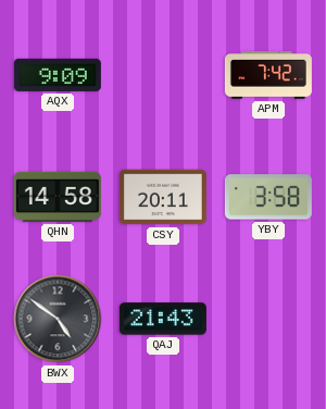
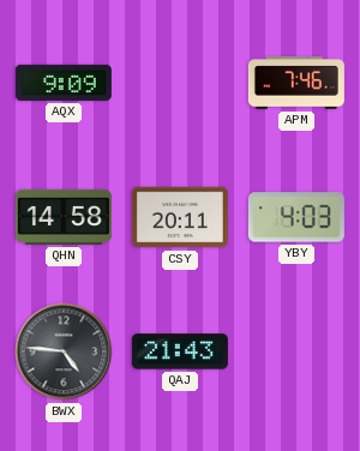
APM: 7:42 -> 7:46
YBY: 3:58 -> 4:03
BWX: 4:51 -> 4:46
